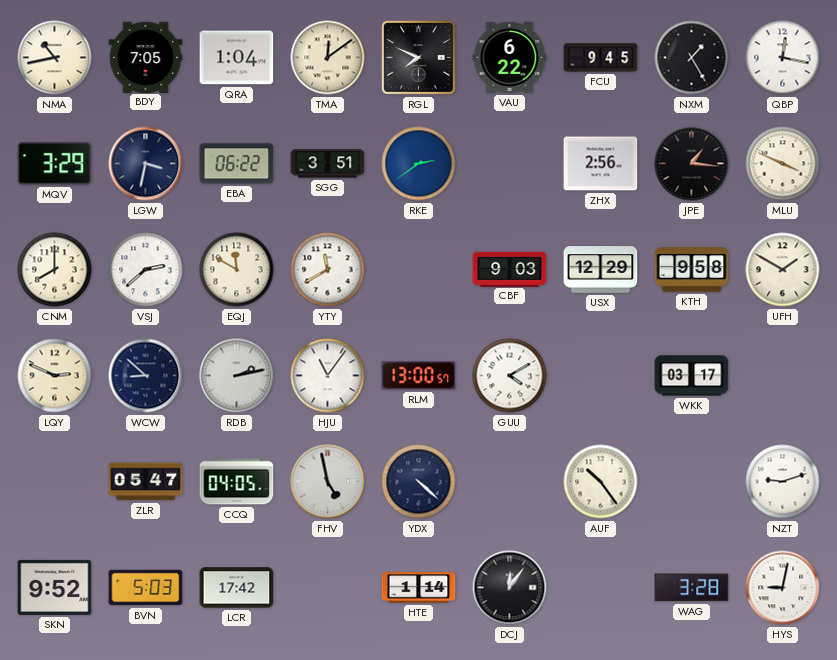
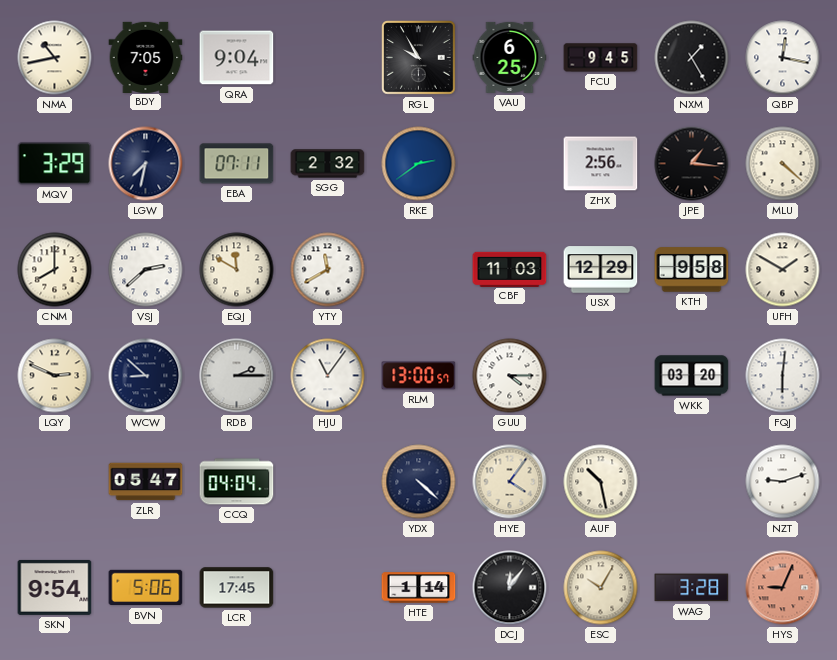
QRA: 1:04 -> 9:04
TMA: 12:09 -> none
RGL: 7:49 -> 9:55
VAU: 6:22 -> 6:25
LGW: 3:32 -> 7:32
EBA: 06:22 -> 07:11
SGG: 3:51 -> 2:32
MLU: 3:49 -> 4:22
CBF: 9:03 -> 11:03
RDB: 2:13 -> 2:15
GUU: 4:10 -> 4:15
WKK: 03:17 -> 03:20
FQJ: none -> 6:01
CCQ: 04:05 -> 04:04
FHV: 4:58 -> none
HYE: none -> 4:06
AUF: 10:24 -> 10:28
SKN: 9:52 -> 9:54
BVN: 5:03 -> 5:06
LCR: 17:42 -> 17:45
ESC: none -> 10:05
HYS: 9:02 -> 9:04
HYS dial: white -> salmon
